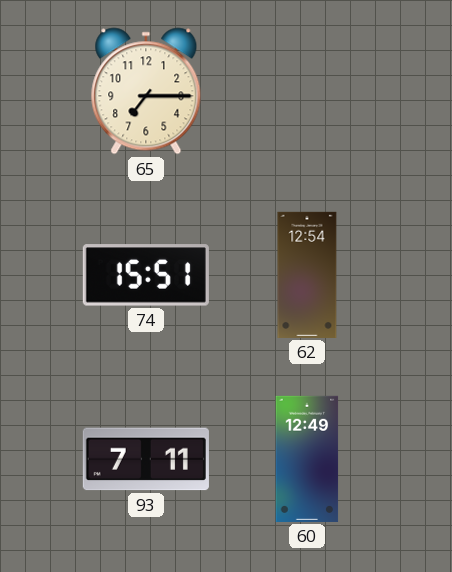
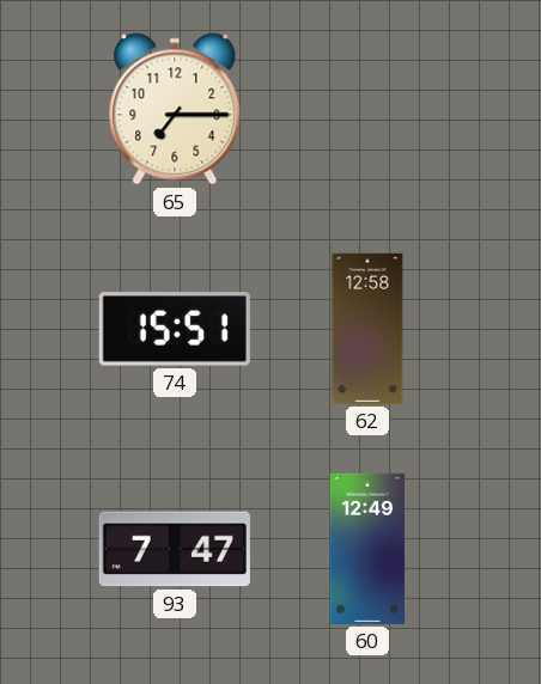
62: 12:54 -> 12:58
93: 7:11 -> 7:47
